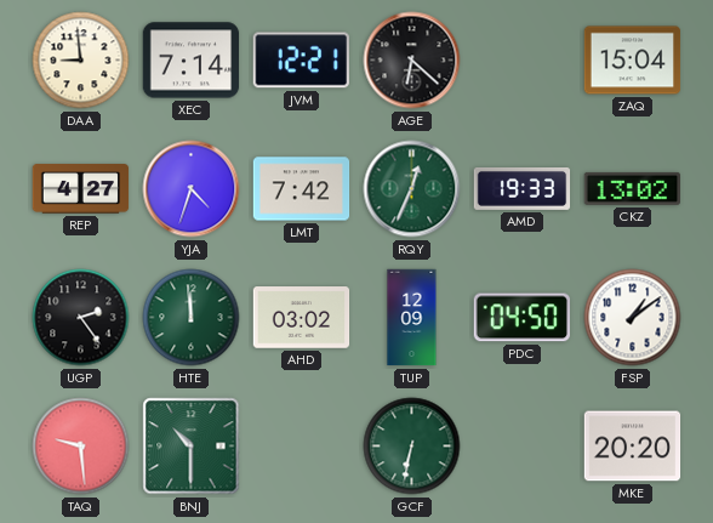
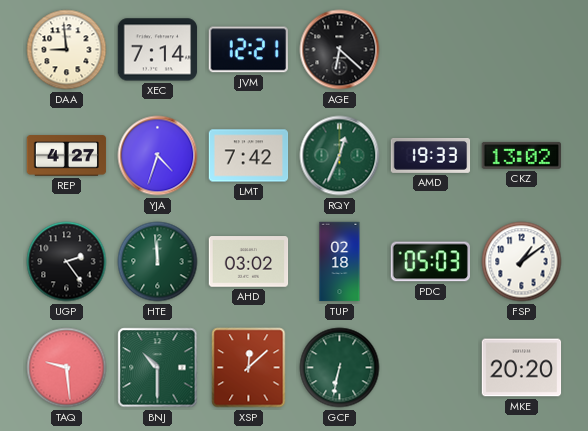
ZAQ: 15:04 -> none
TUP: 12:09 -> 02:18
PDC: 04:50 -> 05:03
XSP: none -> 12:08
